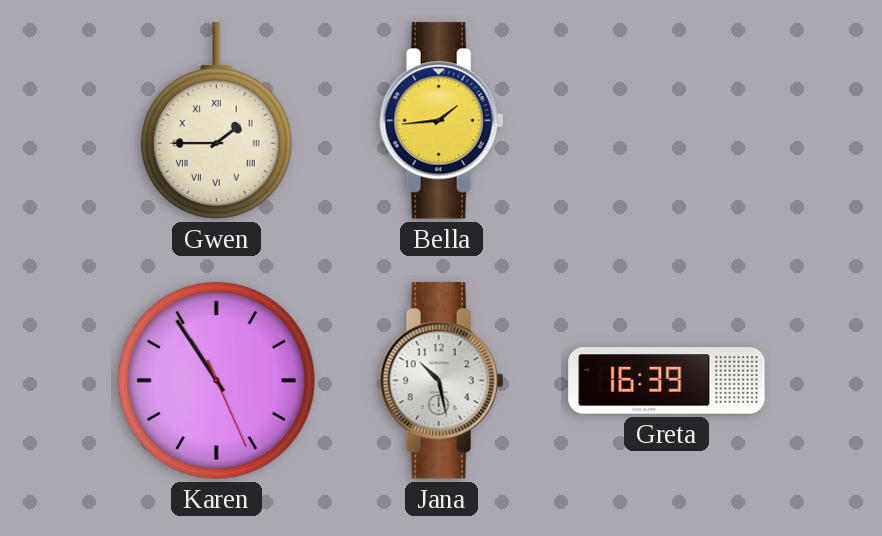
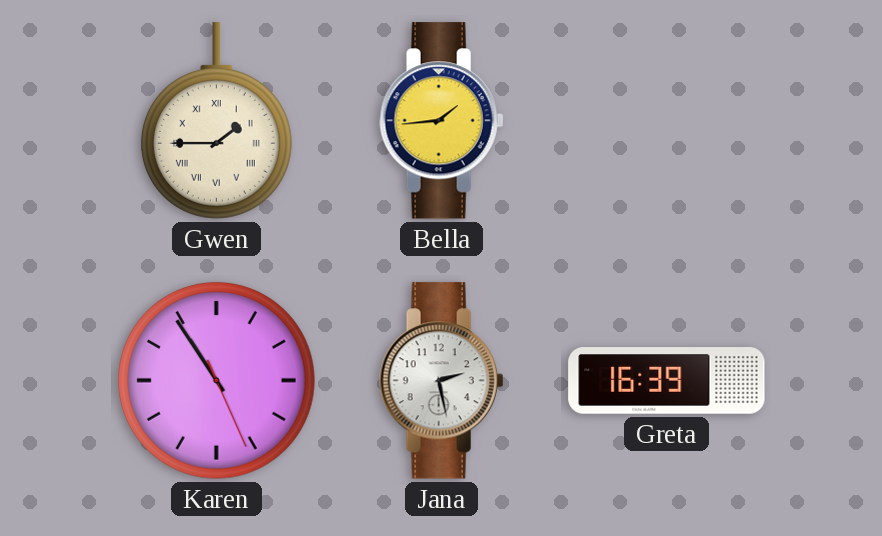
Jana: 10:28 -> 2:28
